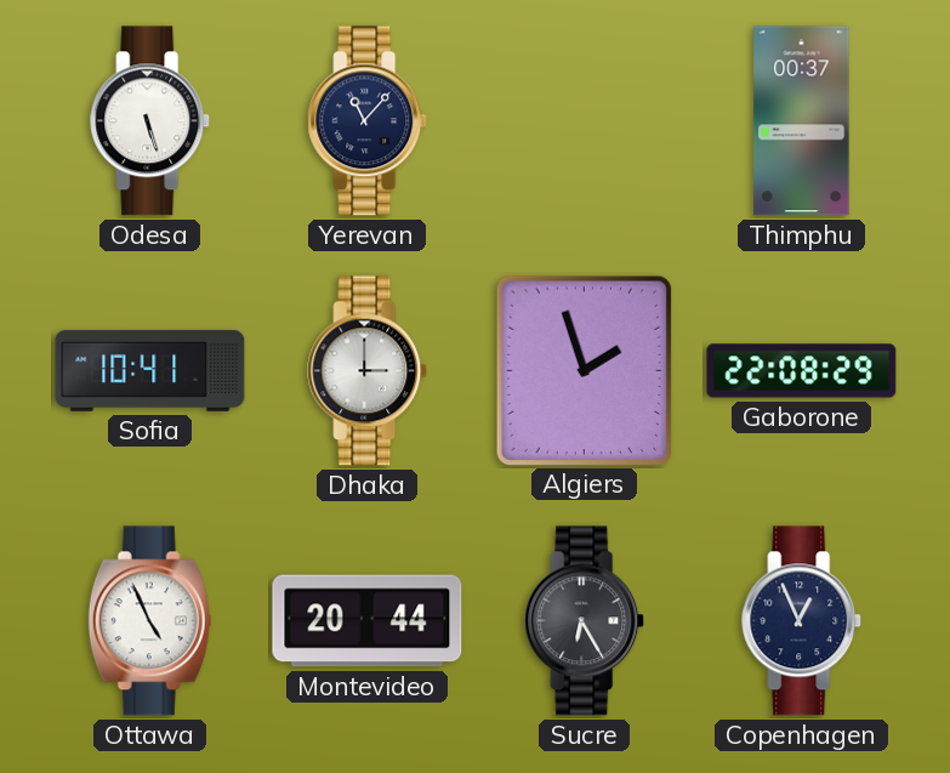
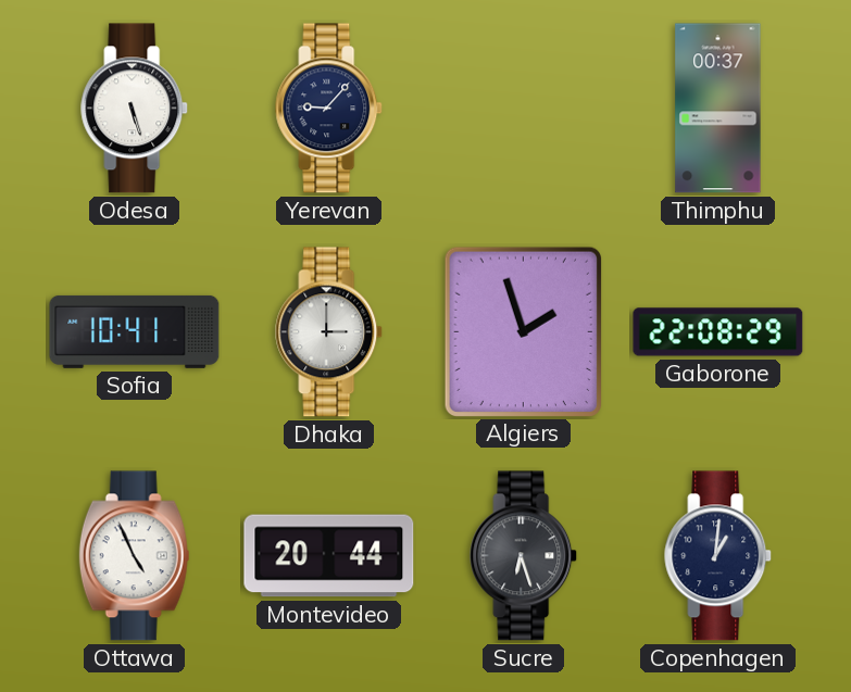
Yerevan: 11:07 -> 9:07
Sucre: 6:25 -> 6:27
Copenhagen: 12:56 -> 1:01
